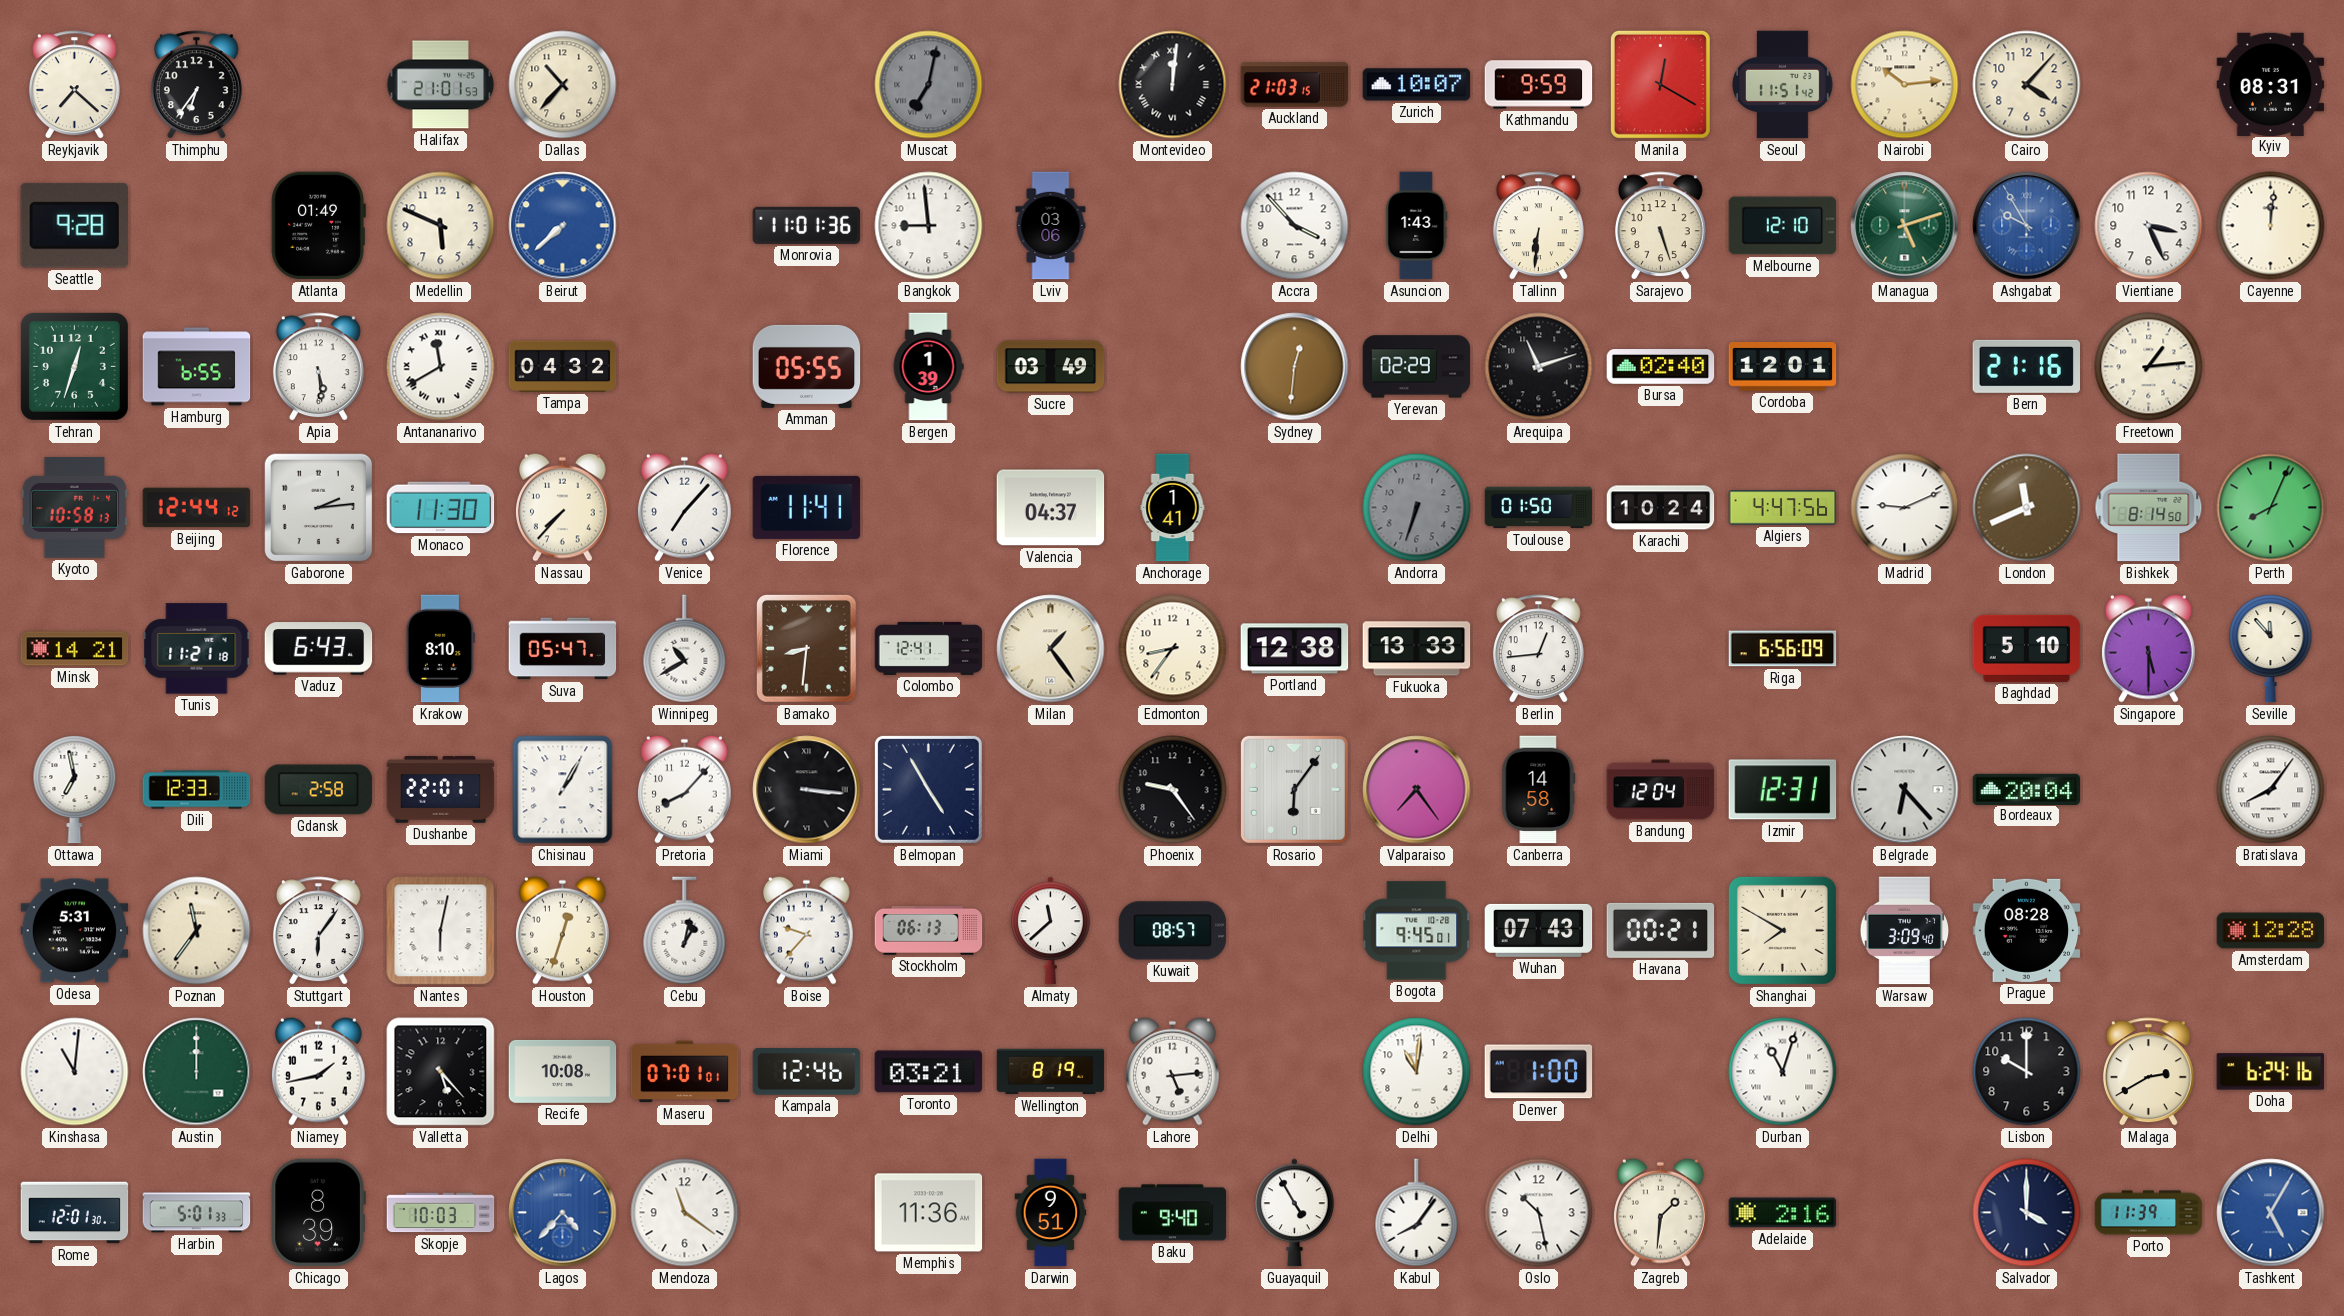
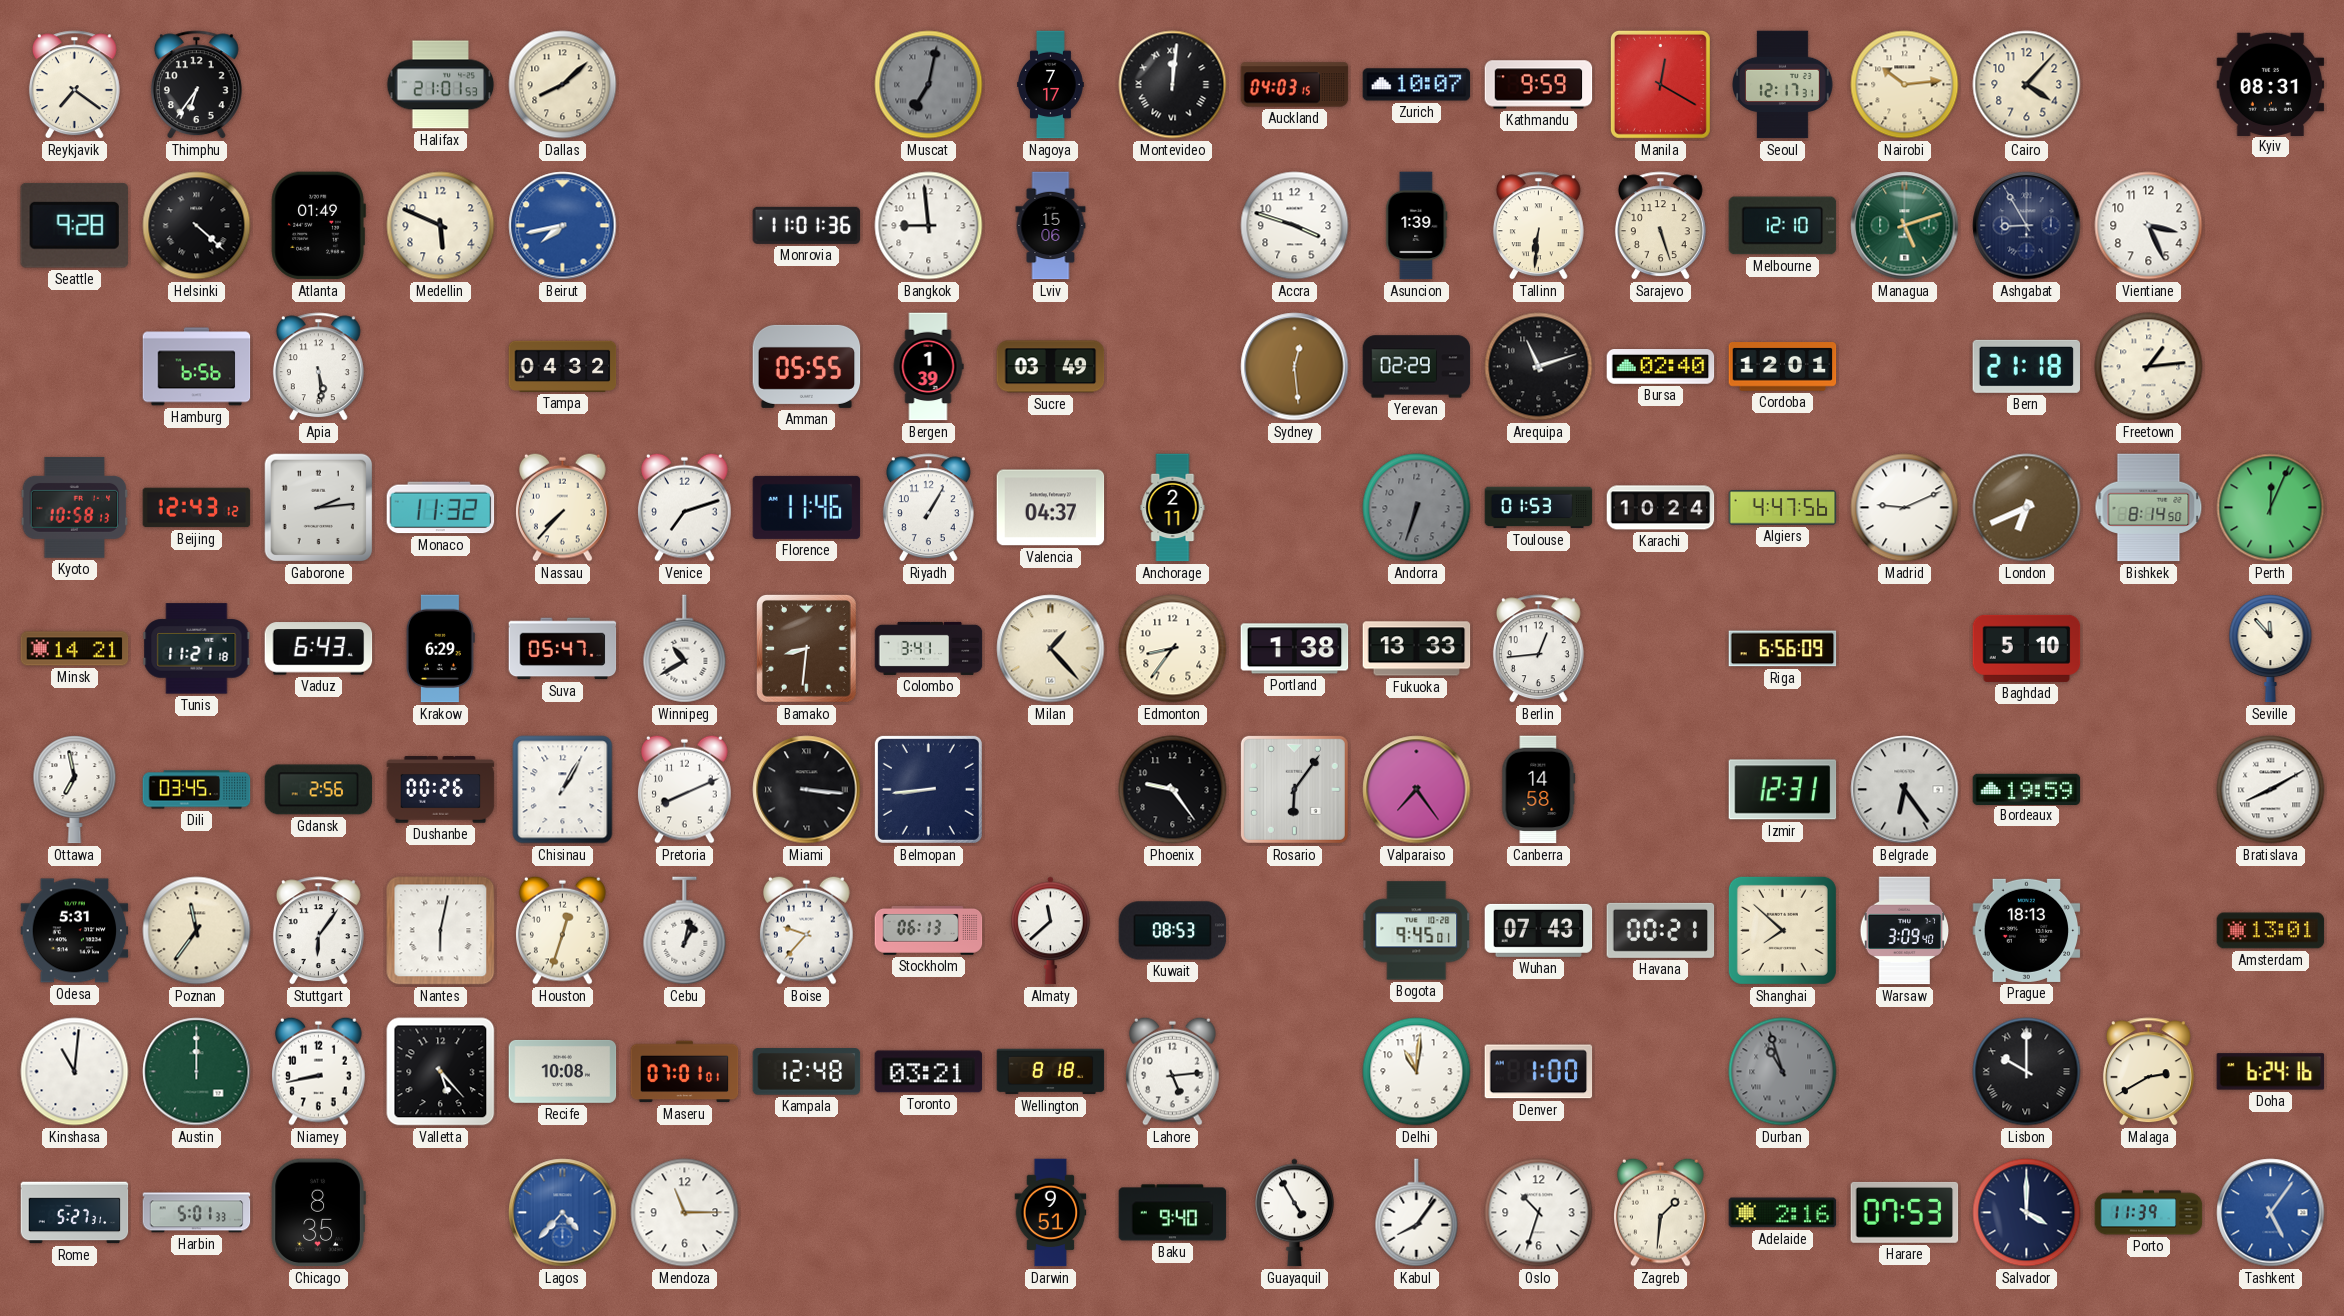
Reykjavik: 7:22 -> 7:21
Dallas: 10:37 -> 8:08
Nagoya: none -> 7:17
Auckland: 21:03 -> 04:03
Seoul: 11:51 -> 12:17
Helsinki: none -> 4:22
Beirut: 7:38 -> 7:43
Lviv: 03:06 -> 15:06
Accra: 3:53 -> 3:48
Asuncion: 1:43 -> 1:39
Ashgabat: 9:55 -> 8:55
Ashgabat dial: blue -> navy
Cayenne: 12:01 -> none
Tehran: 12:33 -> none
Hamburg: 6:55 -> 6:56
Antananarivo: 11:40 -> none
Sydney: 12:31 -> 12:29
Bern: 21:16 -> 21:18
Beijing: 12:44 -> 12:43
Monaco: 11:30 -> 11:32
Venice: 7:07 -> 7:12
Florence: 11:41 -> 11:46
Riyadh: none -> 1:05
Anchorage: 1:41 -> 2:11
Toulouse: 01:50 -> 01:53
London: 11:41 -> 6:41
Perth: 8:04 -> 12:04
Krakow: 8:10 -> 6:29
Colombo: 12:41 -> 3:41
Milan: 1:24 -> 1:23
Portland: 12:38 -> 1:38
Singapore: 5:30 -> none
Dili: 12:33 -> 03:45
Gdansk: 2:58 -> 2:56
Dushanbe: 22:01 -> 00:26
Pretoria: 8:07 -> 8:11
Belmopan: 4:55 -> 8:44
Bandung: 12:04 -> none
Belgrade: 6:23 -> 6:24
Bordeaux: 20:04 -> 19:59
Bratislava: 8:06 -> 8:10
Kuwait: 08:57 -> 08:53
Shanghai: 7:50 -> 7:52
Prague: 08:28 -> 18:13
Amsterdam: 12:28 -> 13:01
Niamey: 1:43 -> 8:43
Kampala: 12:46 -> 12:48
Wellington: 8:19 -> 8:18
Durban: 11:03 -> 10:57
Durban dial: white -> grey
Lisbon numerals: Arabic -> Roman
Rome: 12:01 -> 5:27
Chicago: 8:39 -> 8:35
Skopje: 10:03 -> none
Mendoza: 11:21 -> 11:15
Memphis: 11:36 -> none
Oslo: 10:28 -> 10:33
Harare: none -> 07:53
Tashkent: 5:05 -> 5:06
